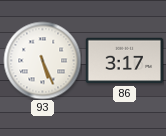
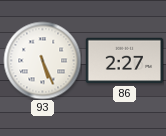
86: 3:17 -> 2:27
